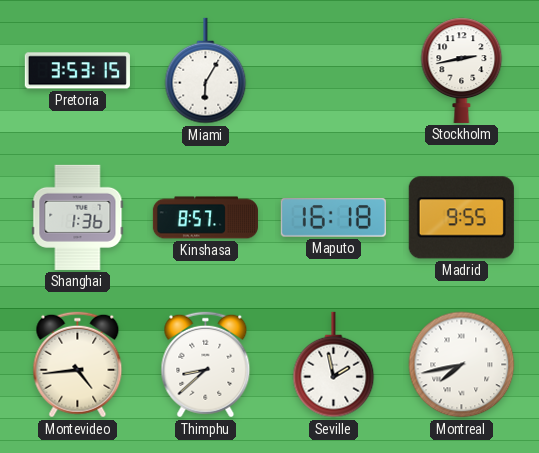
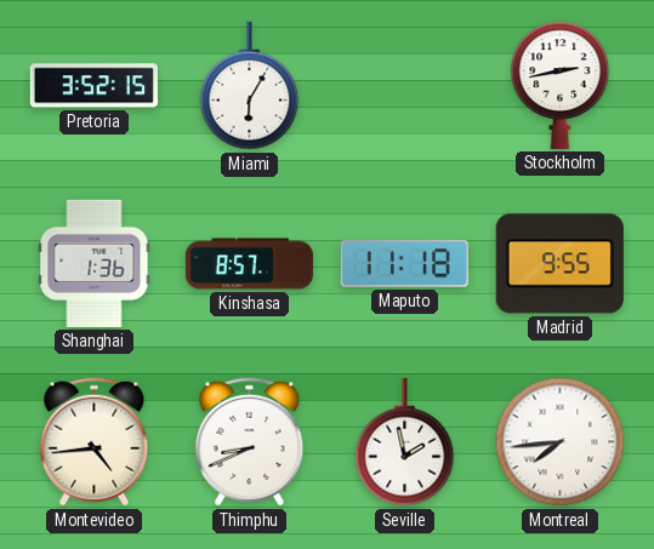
Pretoria: 3:53 -> 3:52
Maputo: 16:18 -> 11:18
Thimphu: 8:38 -> 8:41
Montreal: 7:43 -> 7:44
